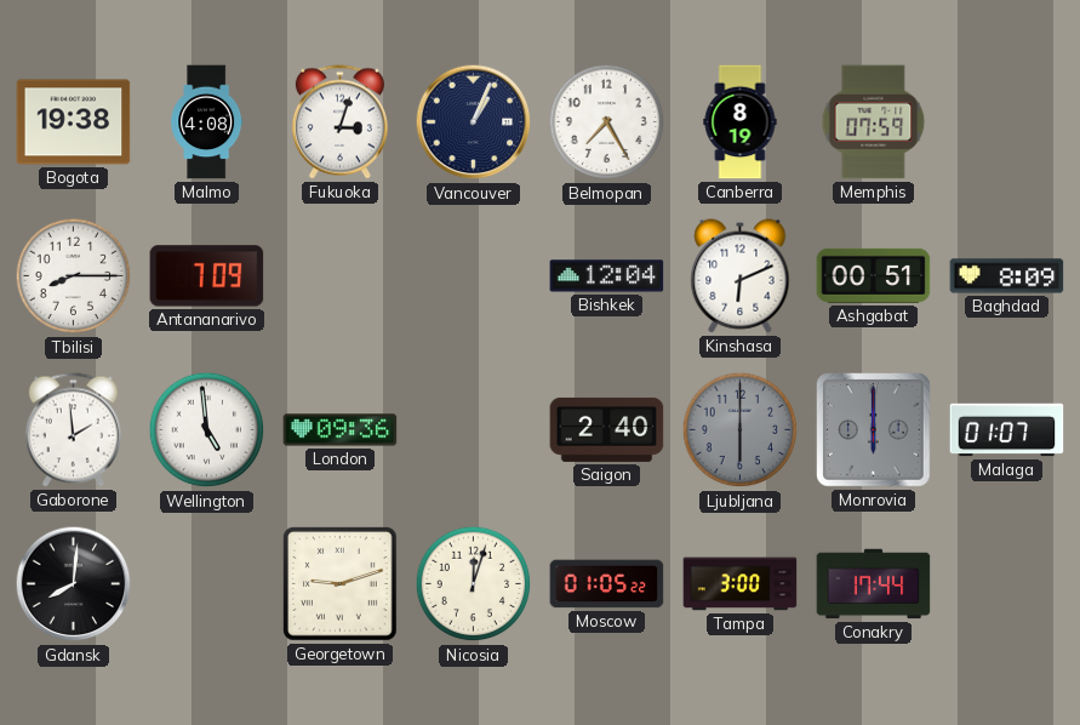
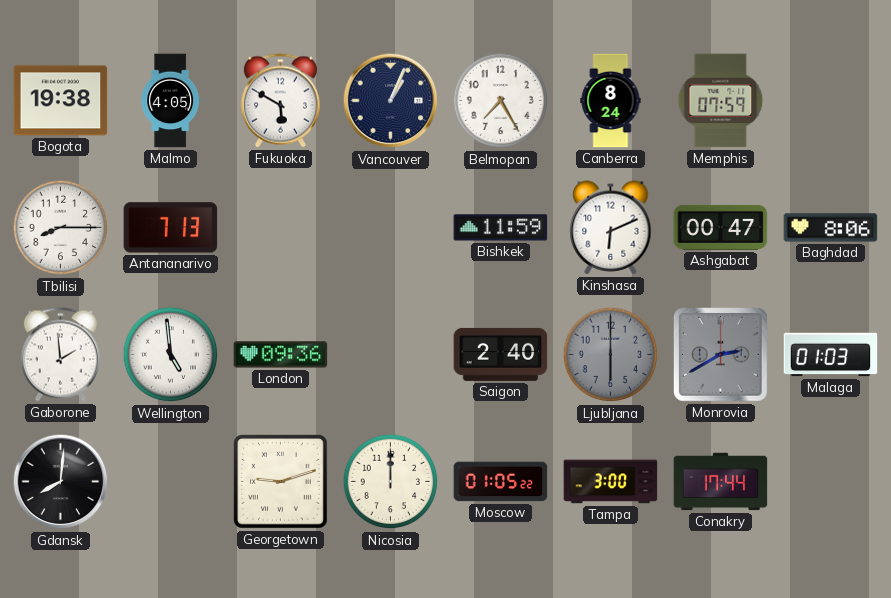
Malmo: 4:08 -> 4:05
Fukuoka: 3:03 -> 5:50
Canberra: 8:19 -> 8:24
Antananarivo: 7:09 -> 7:13
Bishkek: 12:04 -> 11:59
Ashgabat: 00:51 -> 00:47
Baghdad: 8:09 -> 8:06
Monrovia: 6:00 -> 2:40
Malaga: 01:07 -> 01:03
Nicosia: 12:03 -> 12:00
